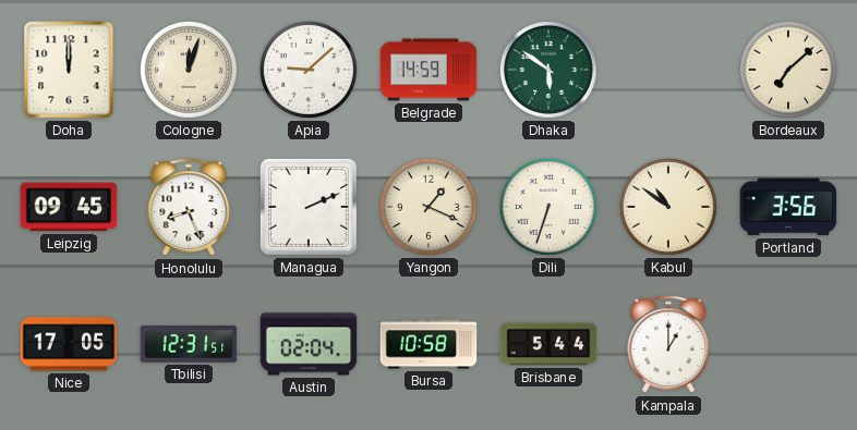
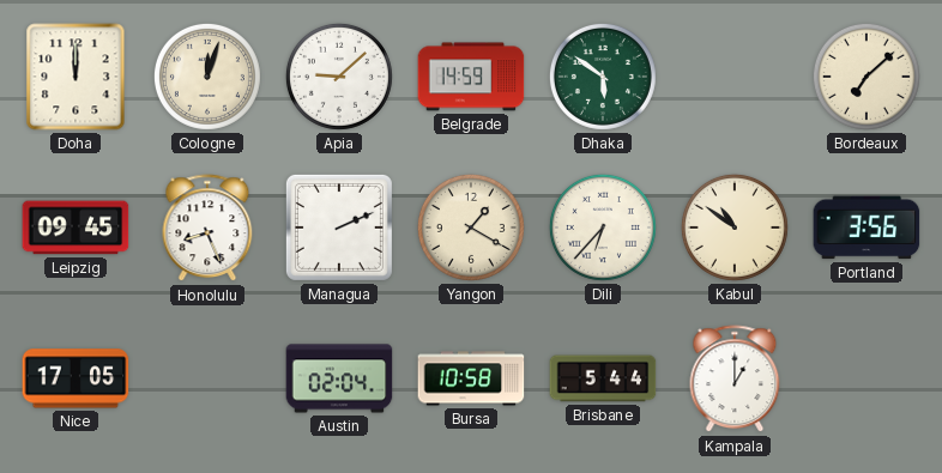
Yangon: 1:19 -> 1:20
Dili: 6:33 -> 6:37
Tbilisi: 12:31 -> none
